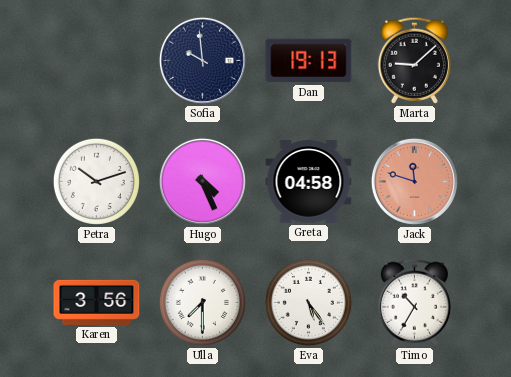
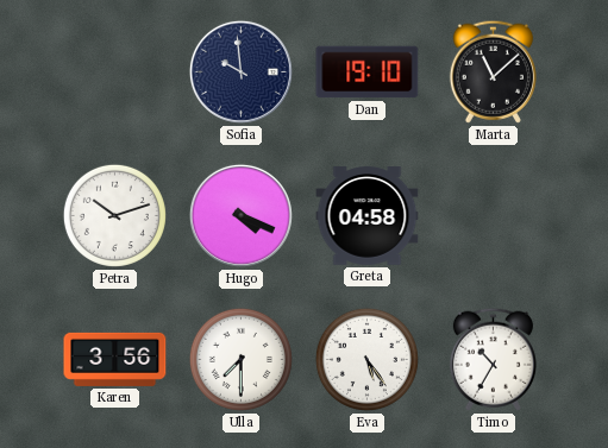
Dan: 19:13 -> 19:10
Marta: 9:08 -> 11:08
Hugo: 4:26 -> 4:19
Jack: 11:48 -> none
